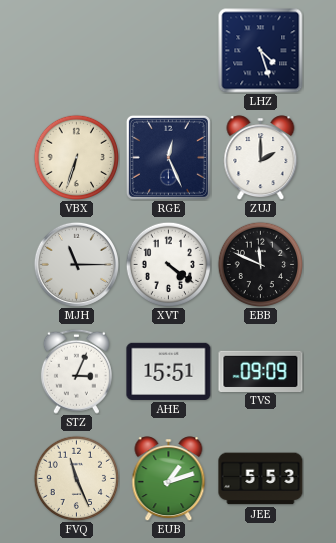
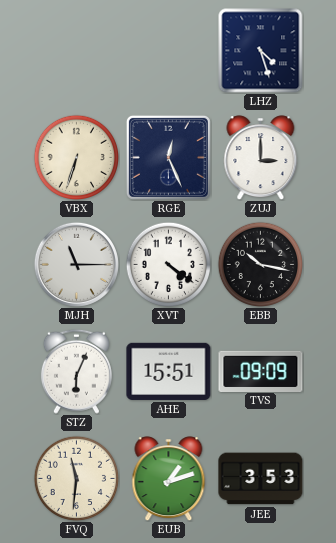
ZUJ: 2:00 -> 3:00
EBB: 11:49 -> 10:17
STZ: 3:04 -> 6:04
FVQ: 11:26 -> 11:31
JEE: 5:53 -> 3:53
